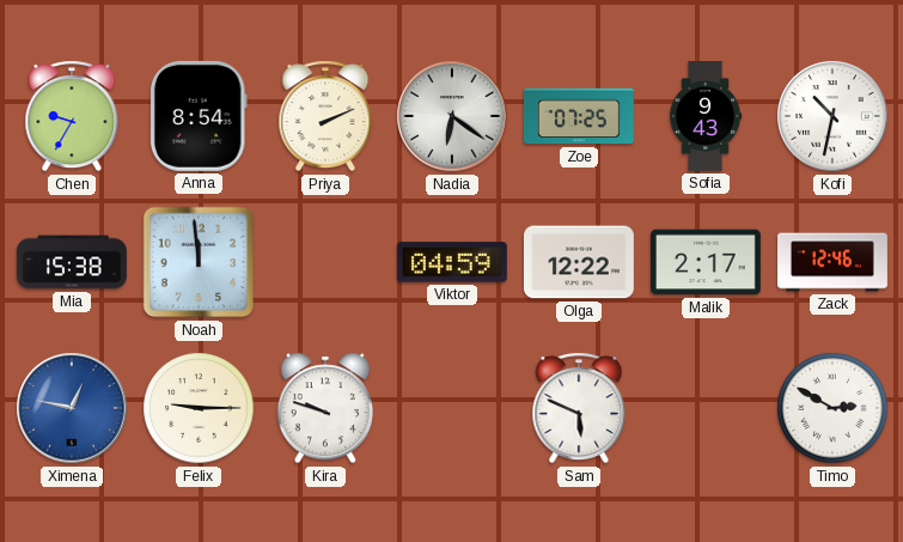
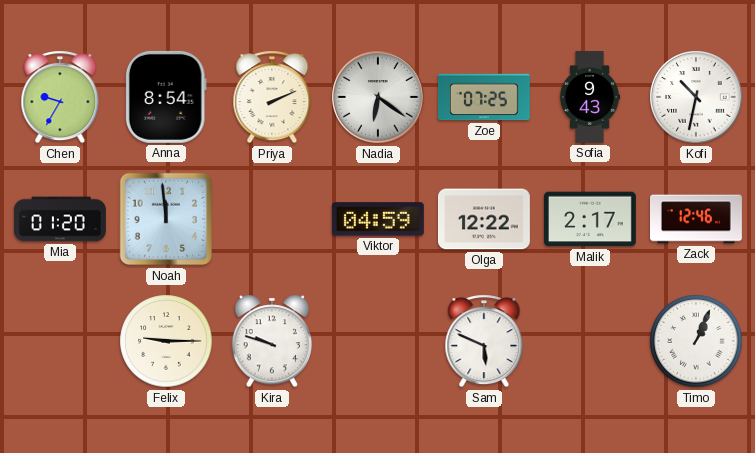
Mia: 15:38 -> 01:20
Ximena: 12:47 -> none
Timo: 2:50 -> 1:04
